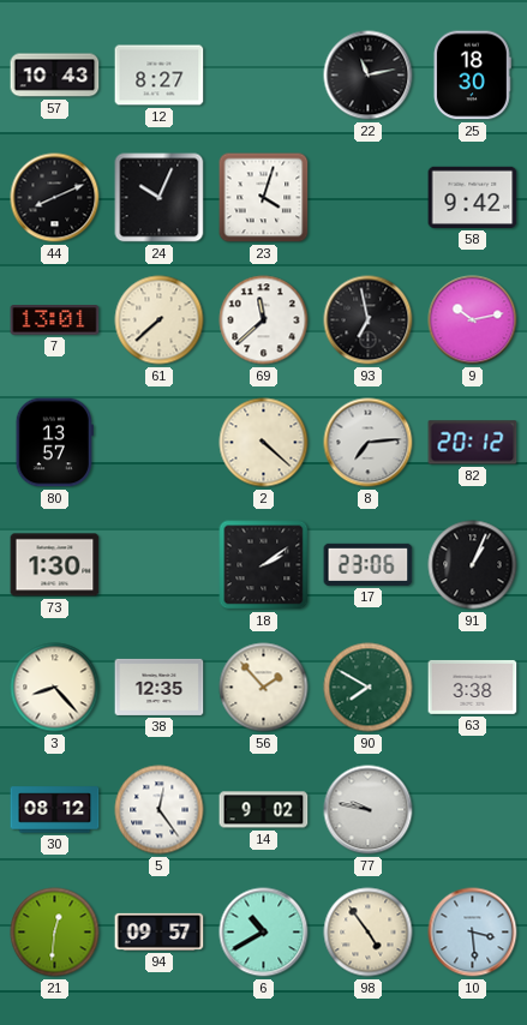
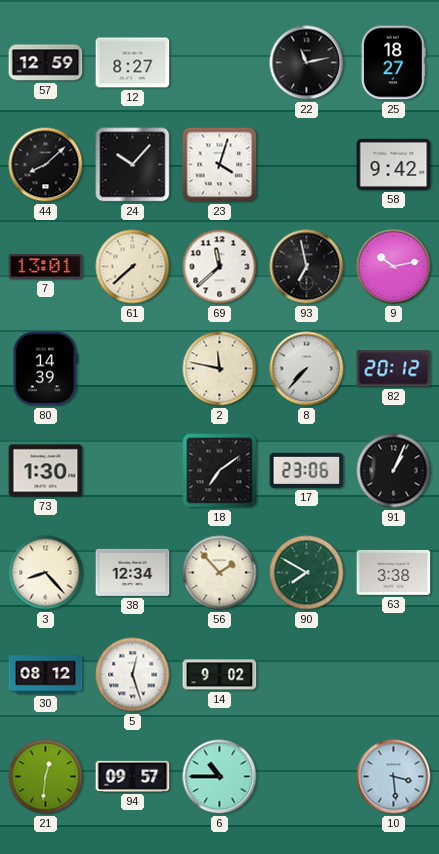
57: 10:43 -> 12:59
25: 18:30 -> 18:27
44: 8:11 -> 8:08
24: 10:04 -> 10:07
80: 13:57 -> 14:39
2: 4:22 -> 11:47
8: 7:14 -> 7:37
18: 2:09 -> 7:09
38: 12:35 -> 12:34
5: 12:24 -> 12:27
77: 9:47 -> none
6: 10:40 -> 10:45
98: 4:54 -> none
